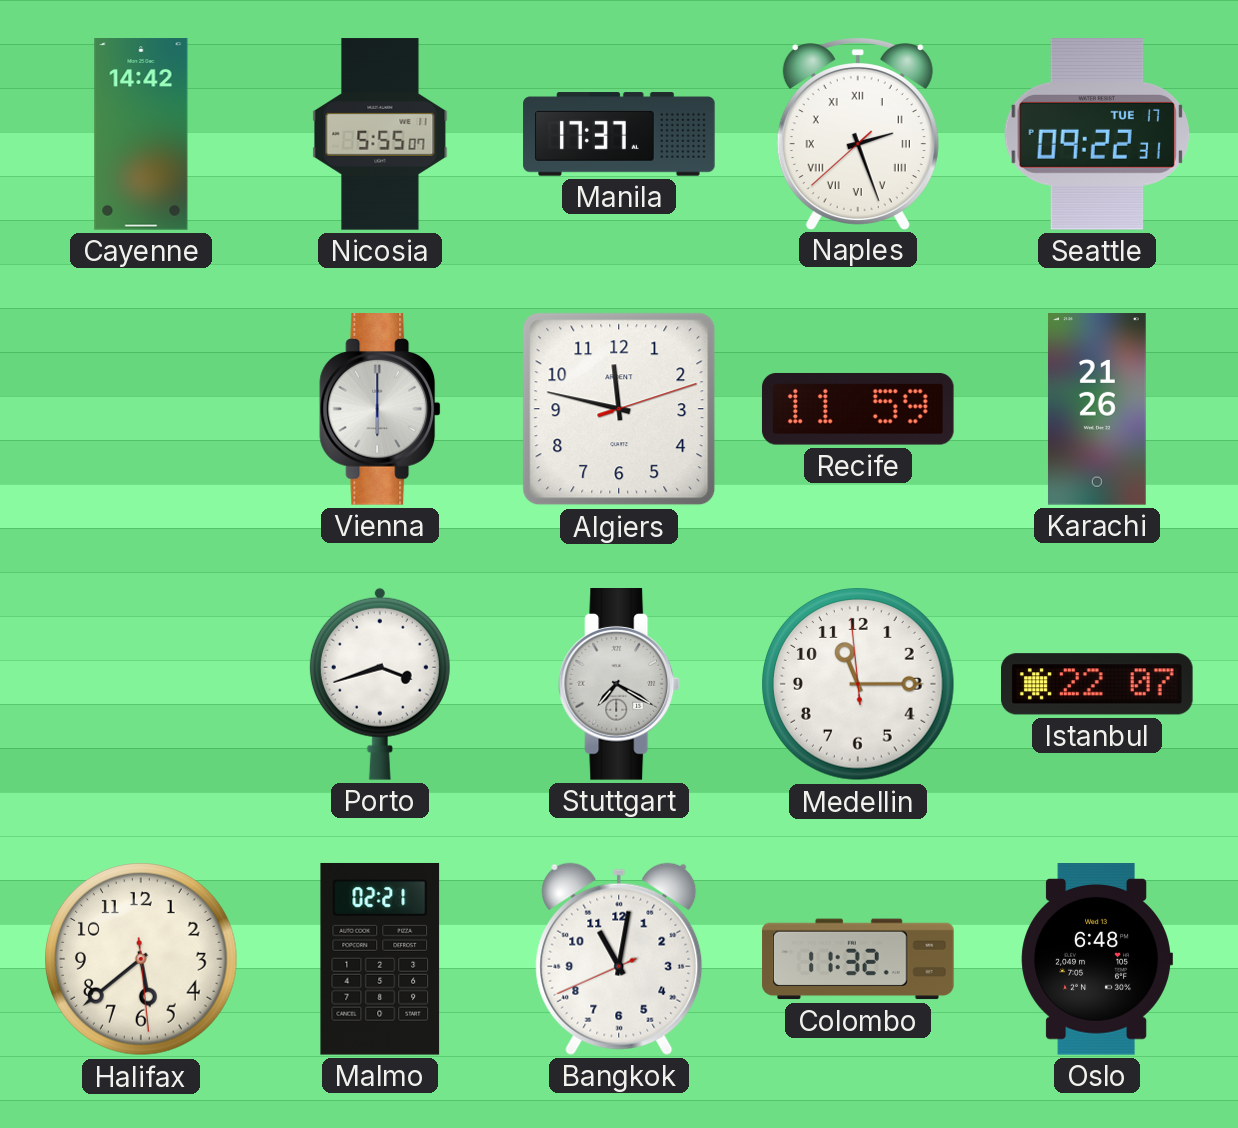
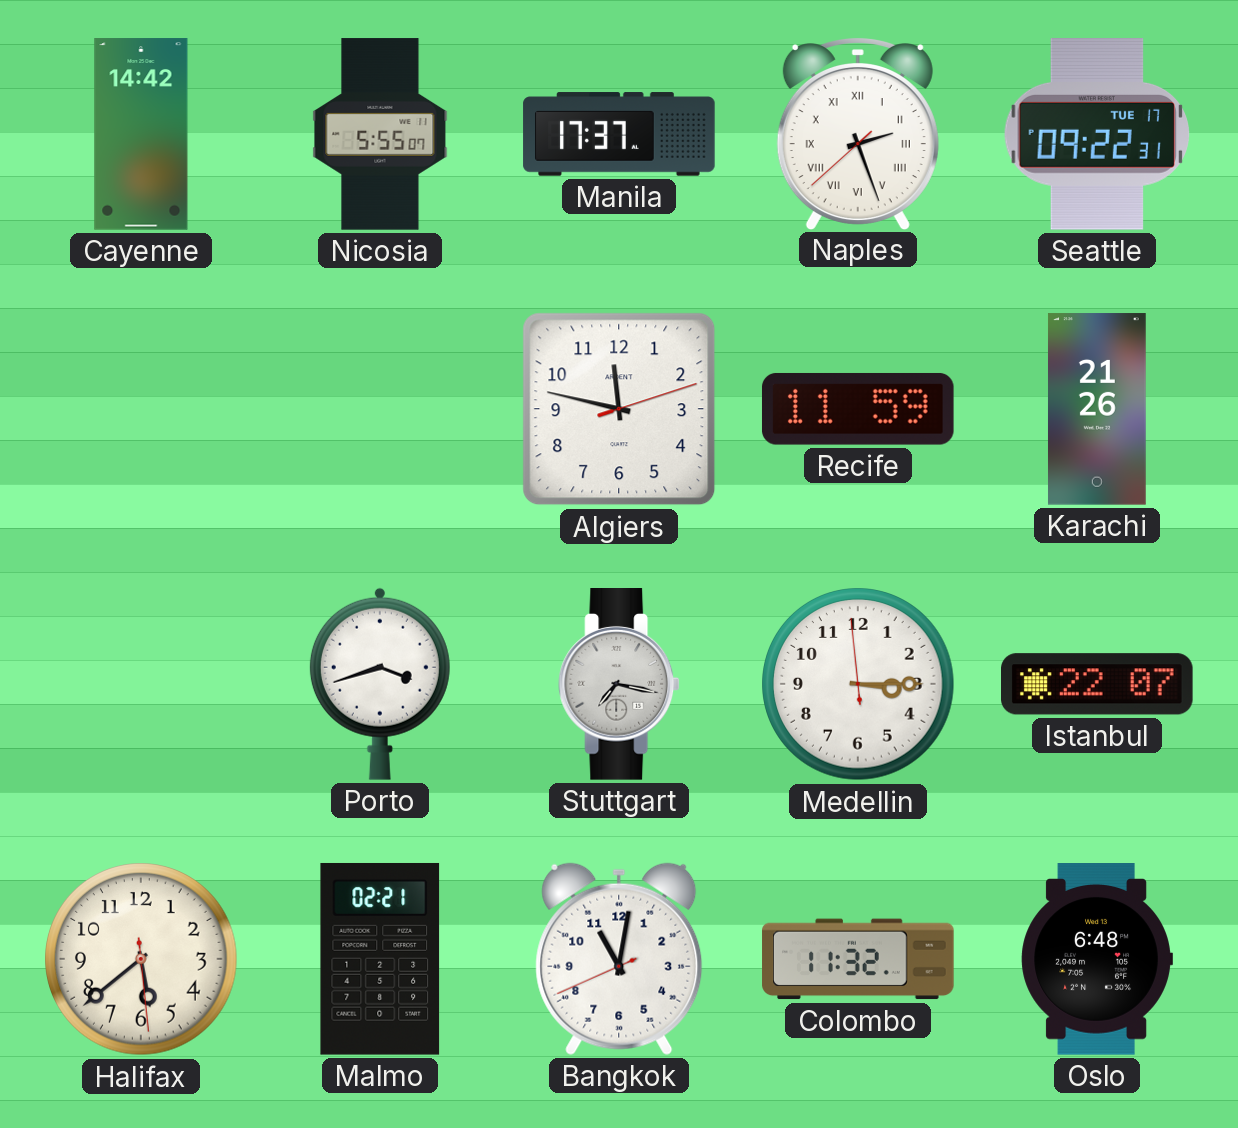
Vienna: 6:00 -> none
Stuttgart: 7:20 -> 7:17
Medellin: 11:14 -> 3:14
